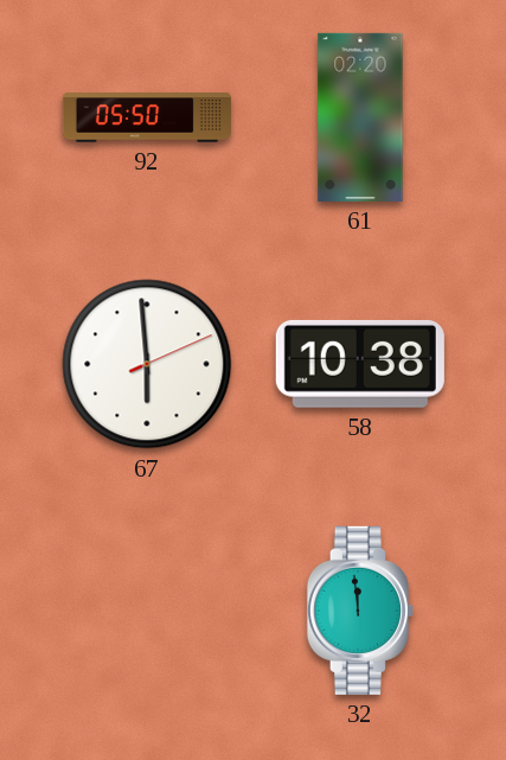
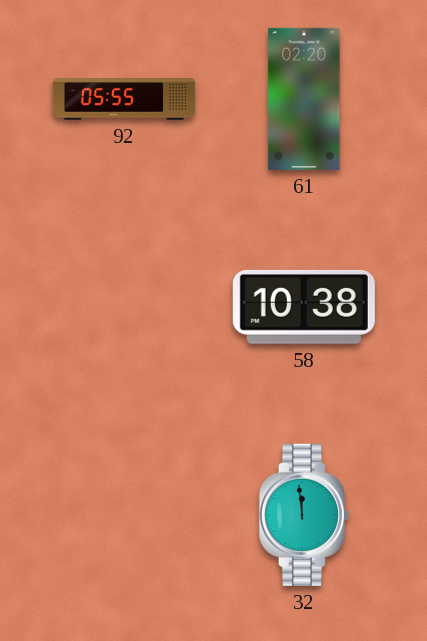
92: 05:50 -> 05:55
67: 5:59 -> none
